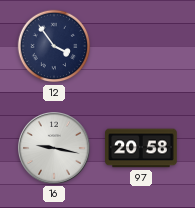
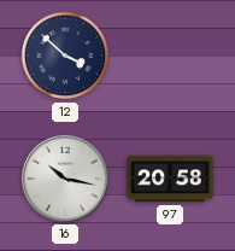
12: 3:54 -> 3:52
16: 9:17 -> 10:17
